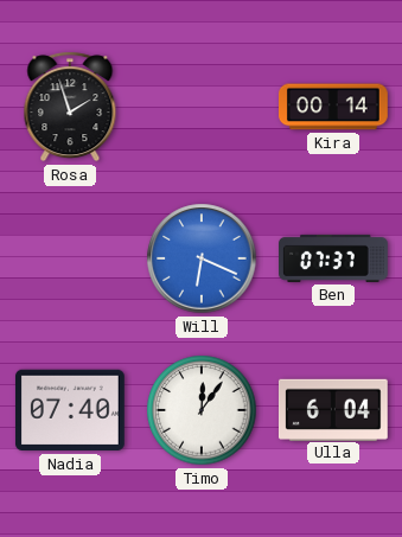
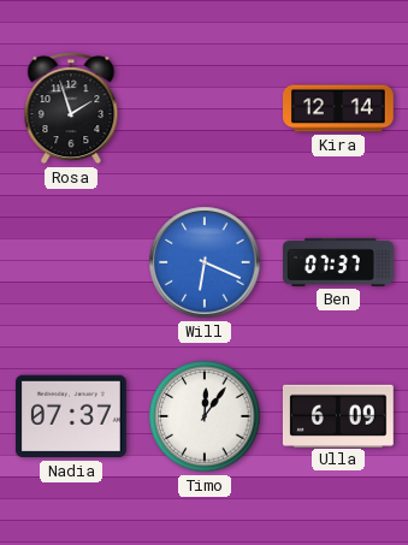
Kira: 00:14 -> 12:14
Nadia: 07:40 -> 07:37
Ulla: 6:04 -> 6:09
